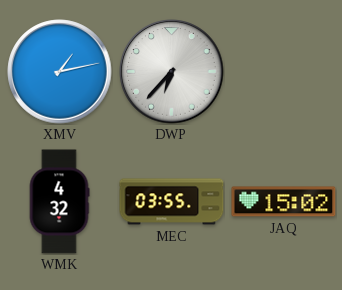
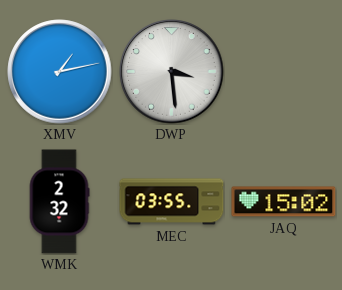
DWP: 6:37 -> 3:29
WMK: 4:32 -> 2:32
